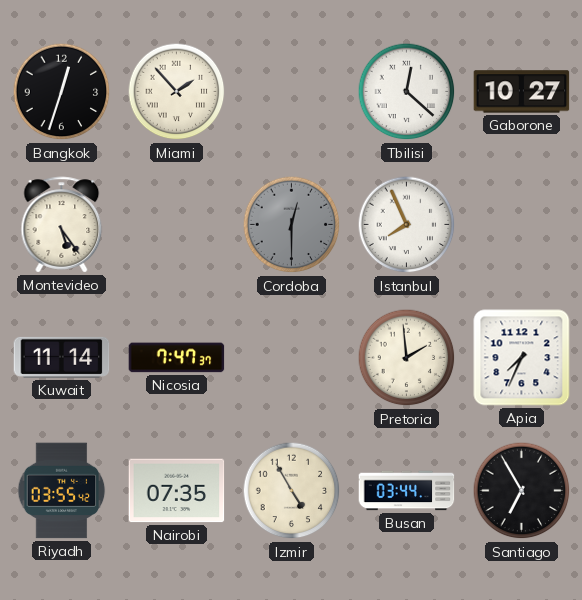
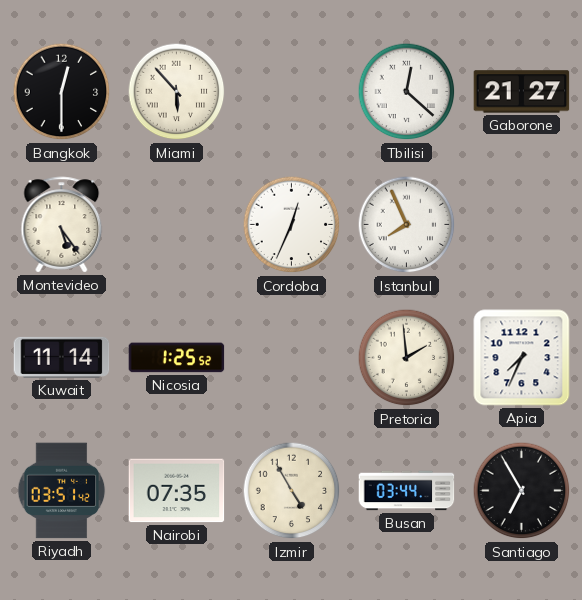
Bangkok: 12:33 -> 12:30
Miami: 1:53 -> 5:53
Gaborone: 10:27 -> 21:27
Cordoba: 12:30 -> 12:34
Cordoba dial: grey -> white
Nicosia: 7:47 -> 1:25
Riyadh: 03:55 -> 03:51
